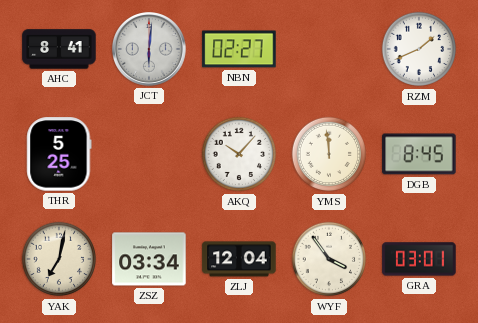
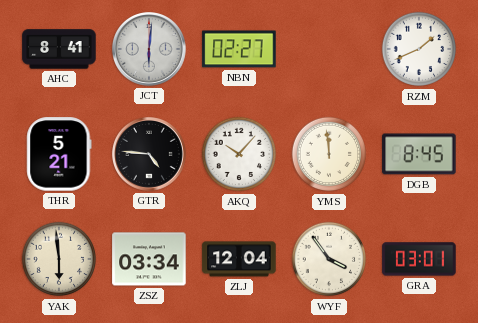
THR: 5:25 -> 5:21
GTR: none -> 4:46
YAK: 7:02 -> 5:59
